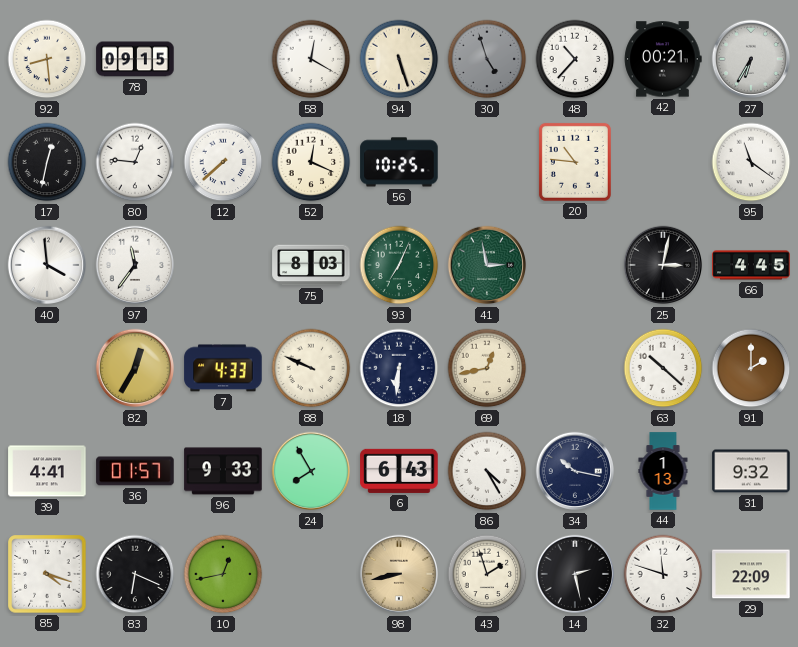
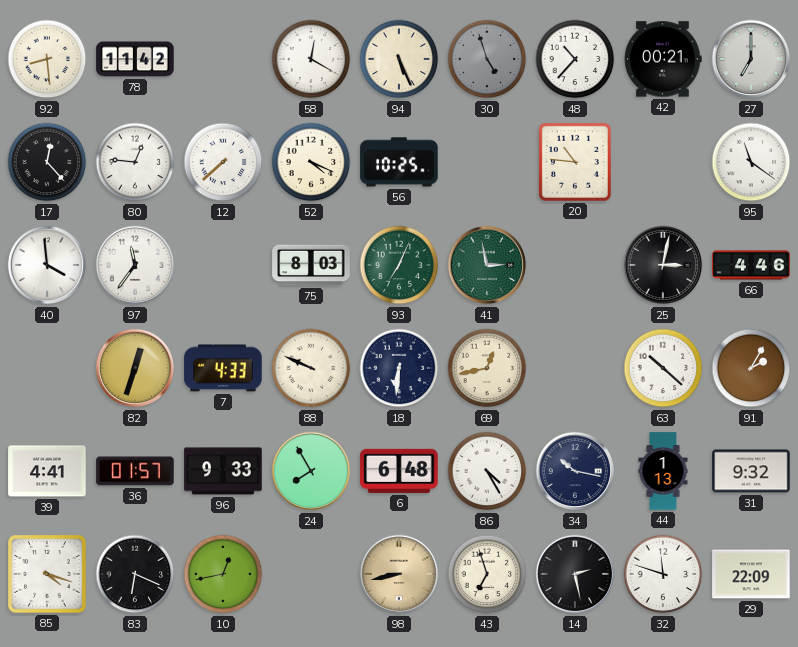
78: 09:15 -> 11:42
94: 5:27 -> 5:26
27: 6:35 -> 7:00
17: 12:32 -> 12:23
52: 12:19 -> 4:19
66: 4:45 -> 4:46
82: 12:35 -> 12:33
91: 2:00 -> 2:05
6: 6:43 -> 6:48
43: 1:57 -> 6:57
